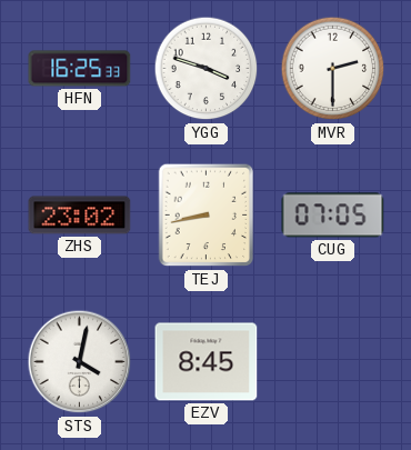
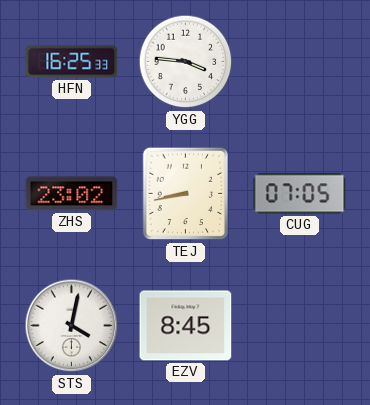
YGG: 3:48 -> 3:46
MVR: 2:30 -> none
